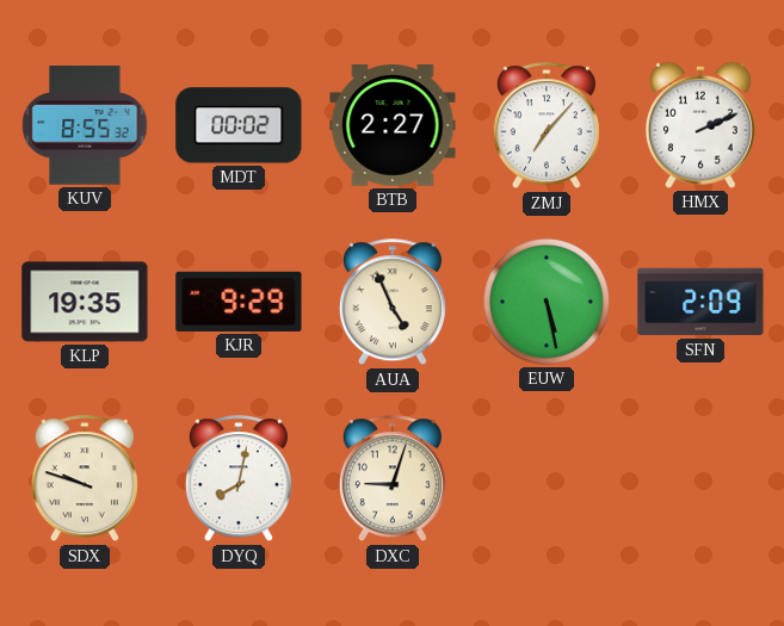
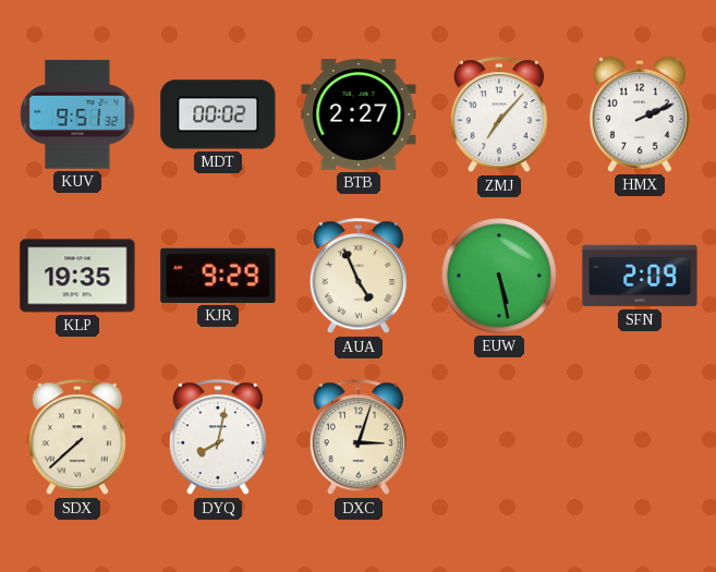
KUV: 8:55 -> 9:51
SDX: 9:48 -> 7:38
DXC: 9:03 -> 3:03
